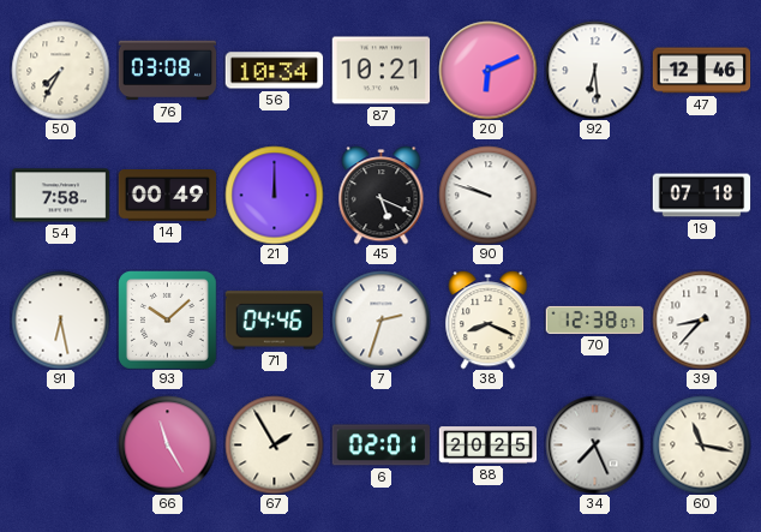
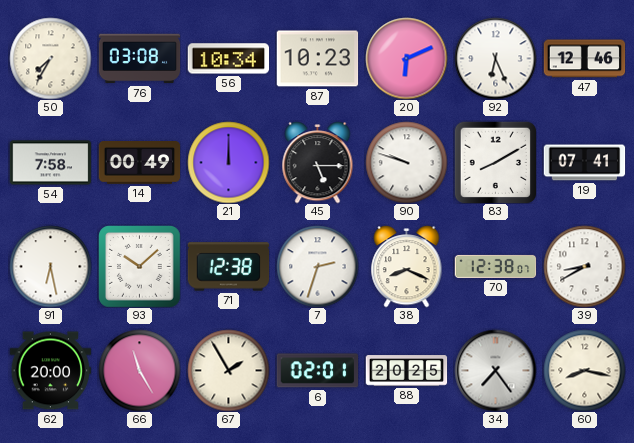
87: 10:21 -> 10:23
92: 6:29 -> 6:26
45: 5:19 -> 5:15
83: none -> 8:10
19: 07:18 -> 07:41
71: 04:46 -> 12:38
39: 8:37 -> 8:40
62: none -> 20:00
34: 7:26 -> 7:24
60: 11:17 -> 8:17
